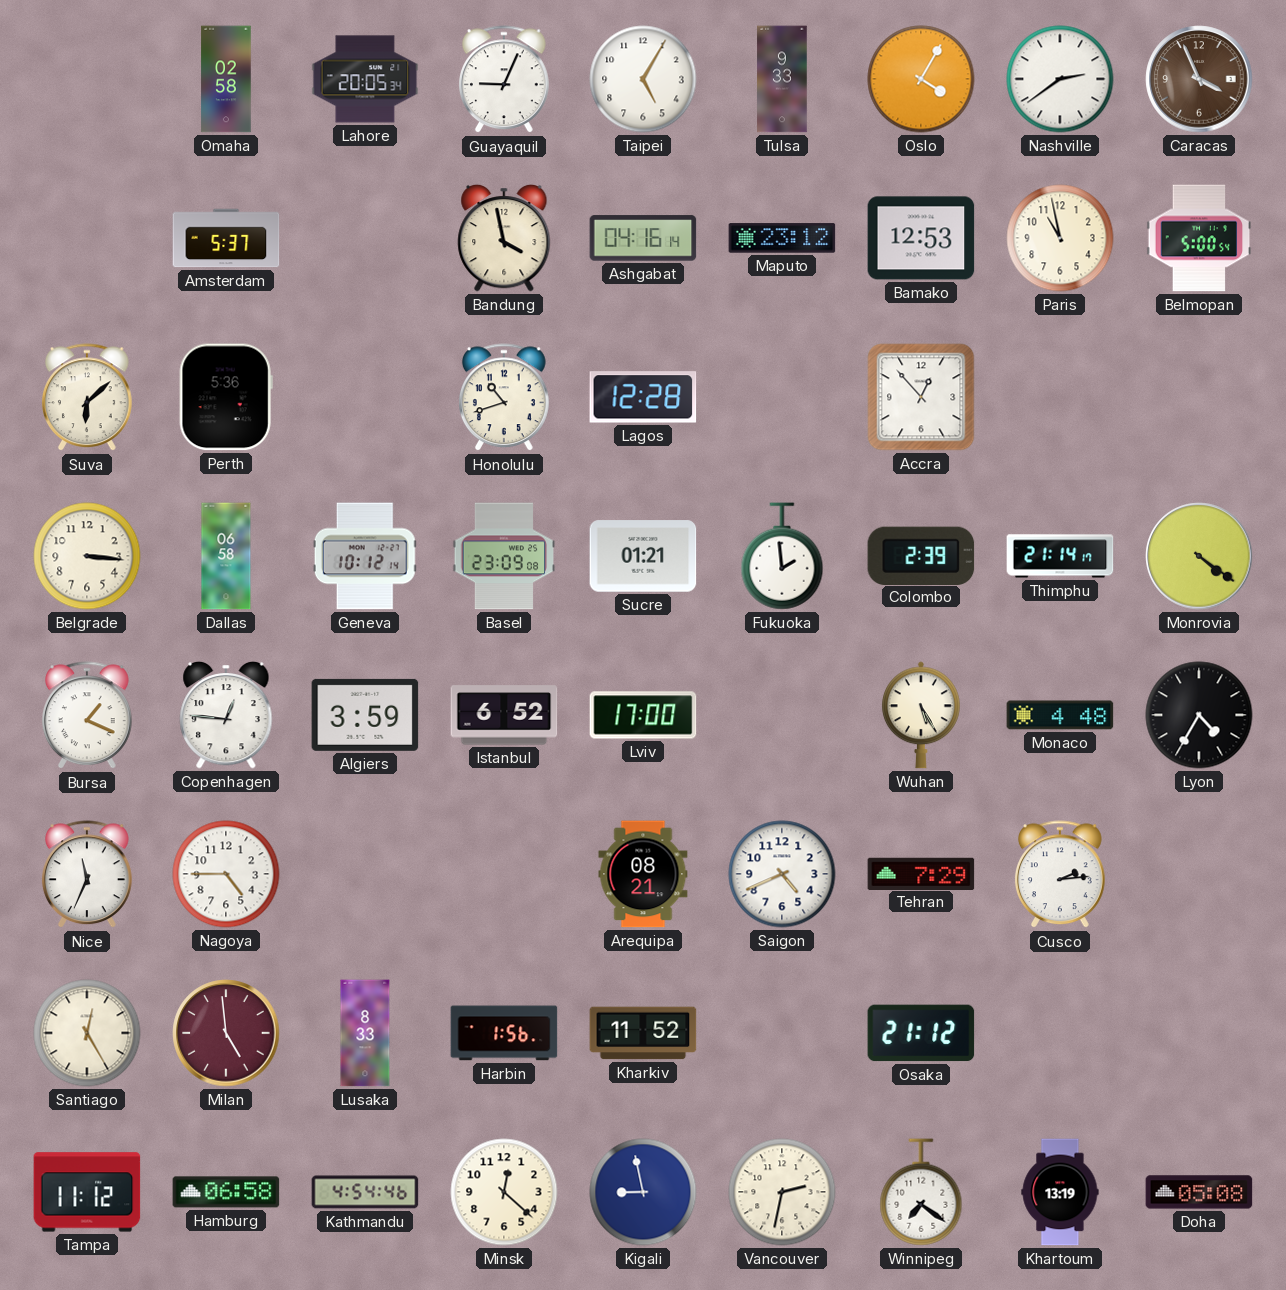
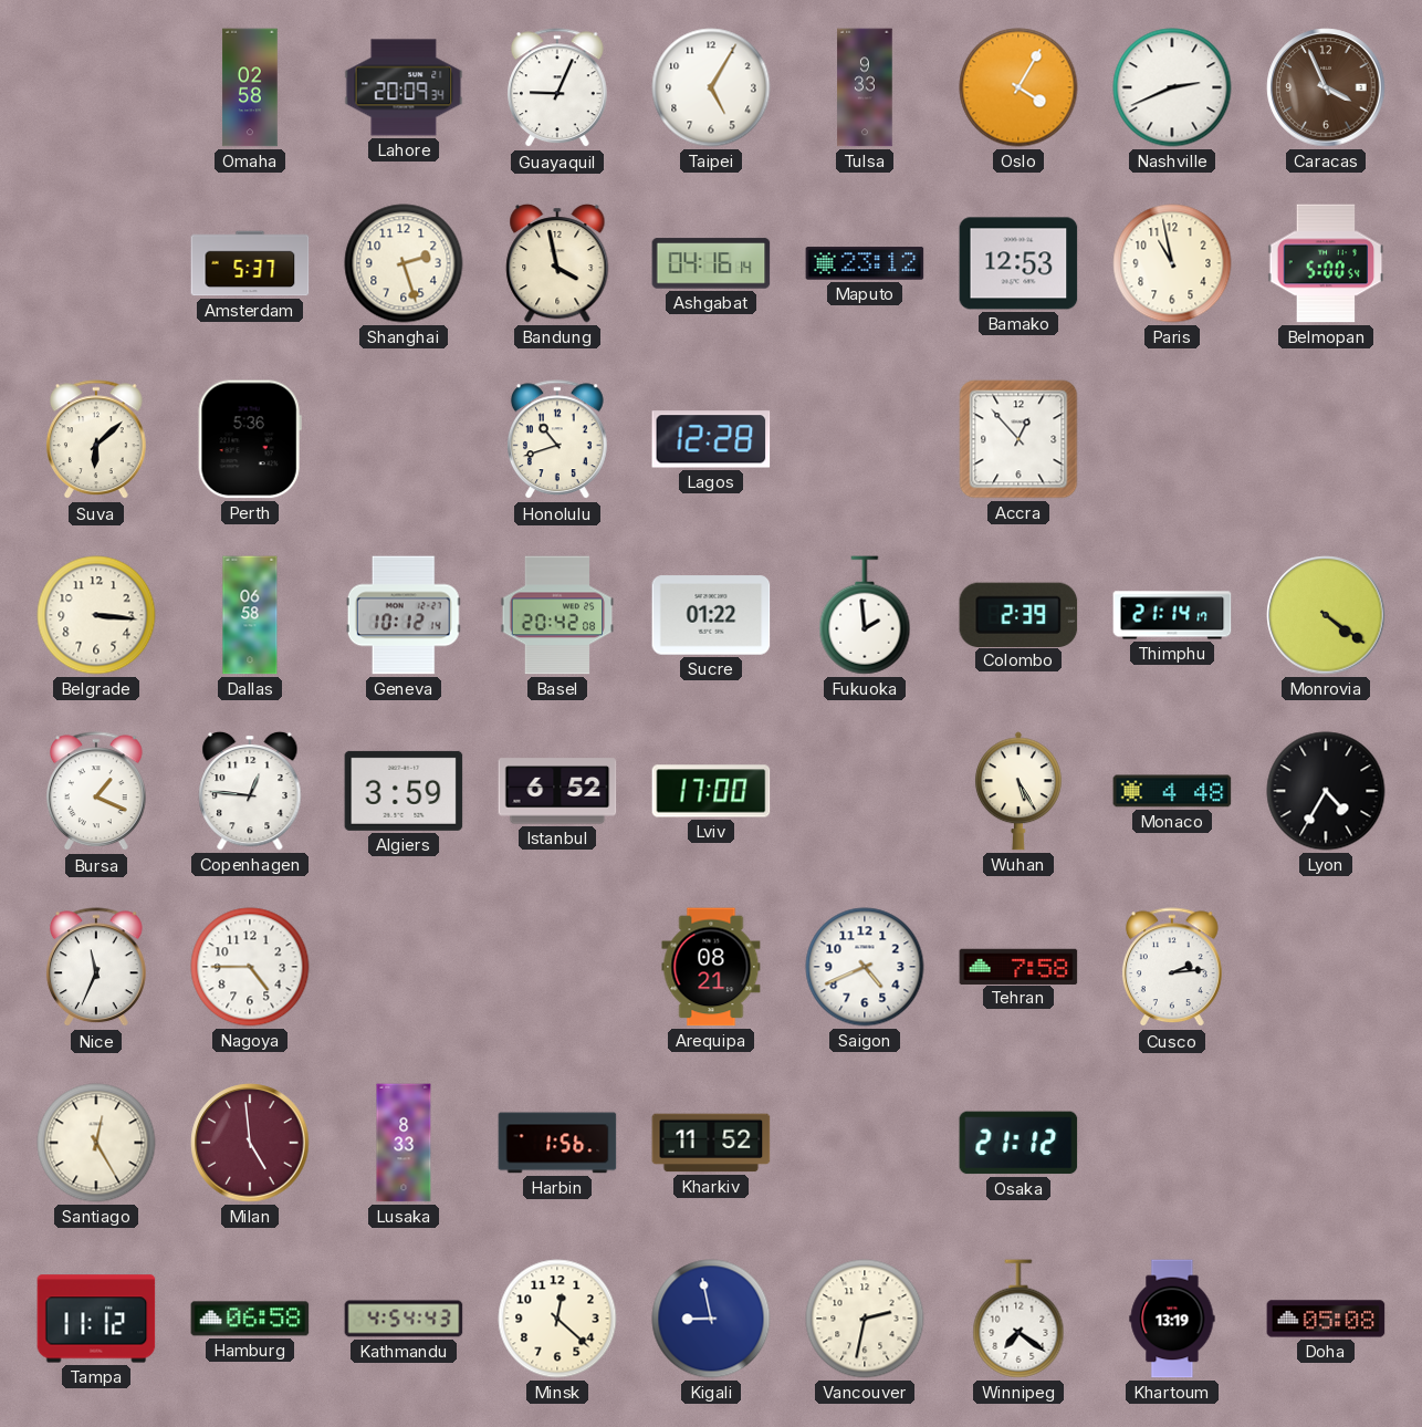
Lahore: 20:05 -> 20:09
Nashville: 2:39 -> 2:41
Shanghai: none -> 2:27
Basel: 23:09 -> 20:42
Sucre: 01:21 -> 01:22
Tehran: 7:29 -> 7:58
Kathmandu: 4:54:46 -> 4:54:43
